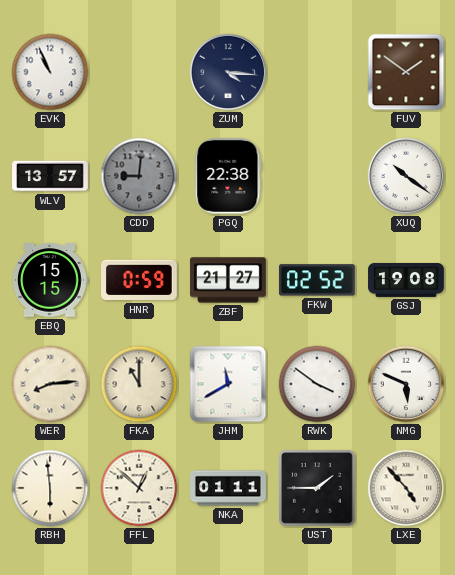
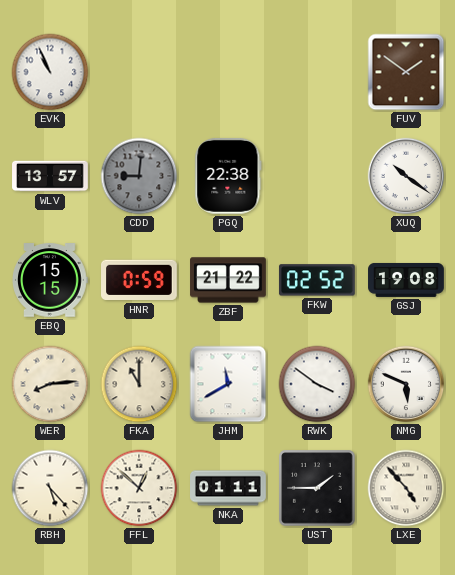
ZUM: 4:16 -> none
ZBF: 21:27 -> 21:22
RBH: 5:59 -> 5:23
